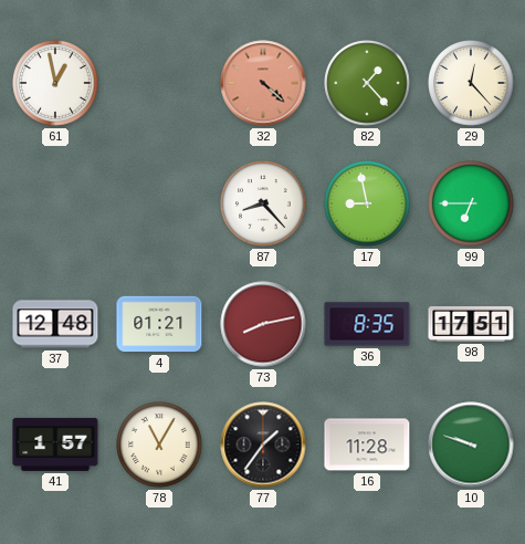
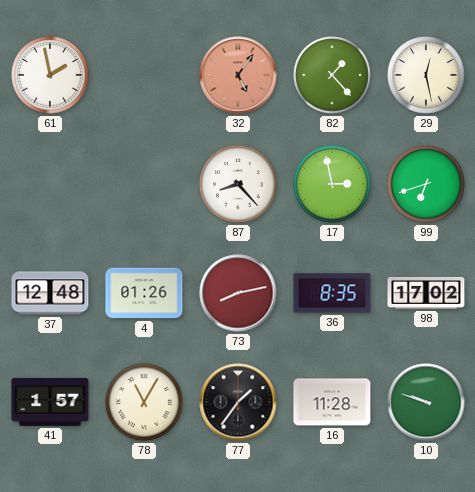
61: 12:58 -> 1:58
32: 4:22 -> 5:06
29: 12:23 -> 12:28
17: 8:58 -> 2:58
99: 6:45 -> 6:42
4: 01:21 -> 01:26
98: 17:51 -> 17:02
